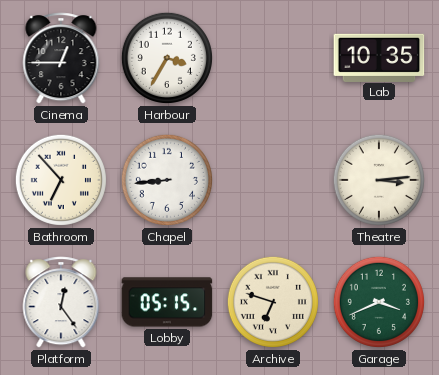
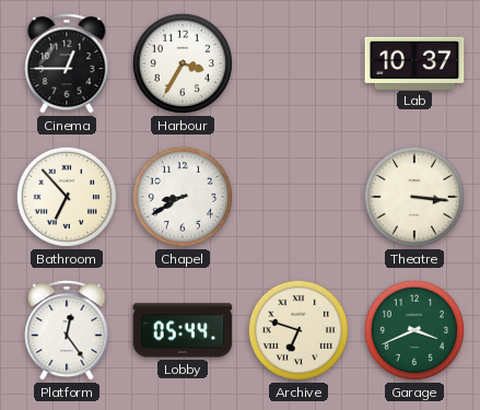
Lab: 10:35 -> 10:37
Chapel: 8:44 -> 8:40
Theatre: 3:14 -> 3:16
Lobby: 05:15 -> 05:44
